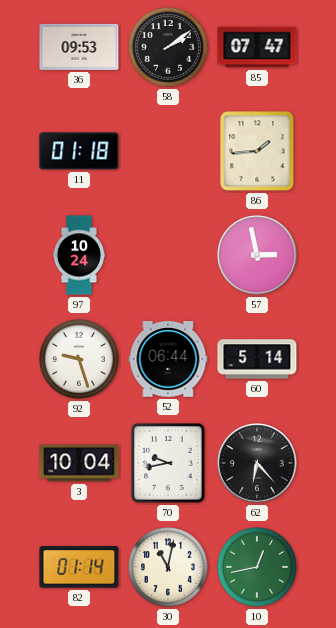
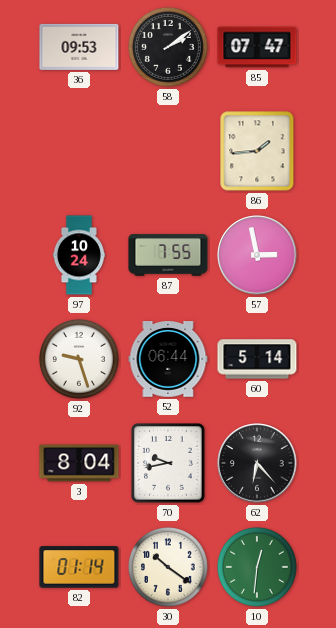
11: 01:18 -> none
87: none -> 7:55
3: 10:04 -> 8:04
30: 11:02 -> 10:21
10: 12:43 -> 12:31
